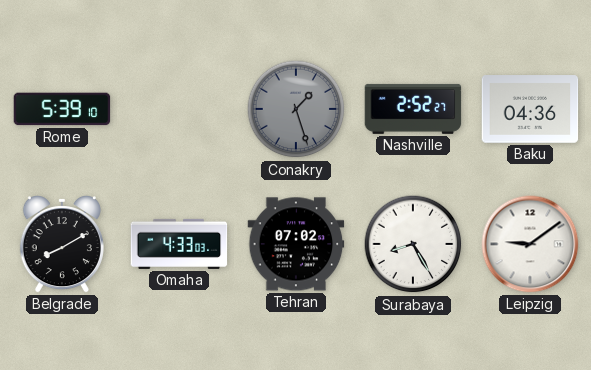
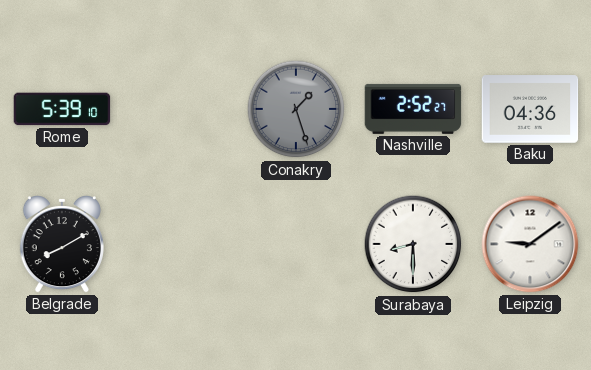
Omaha: 4:33 -> none
Tehran: 07:02 -> none
Surabaya: 8:25 -> 8:30
